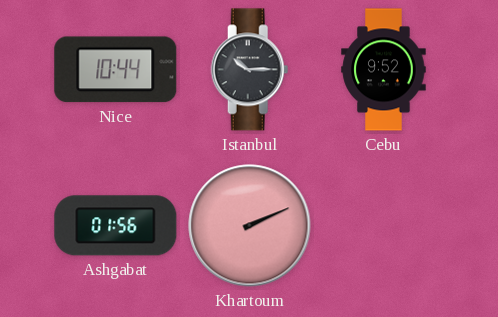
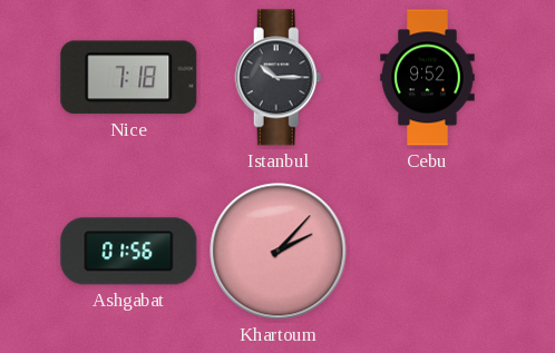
Nice: 10:44 -> 7:18
Khartoum: 2:11 -> 2:07
